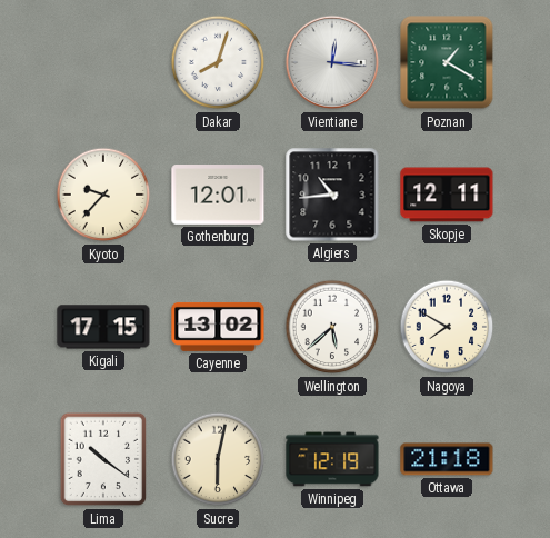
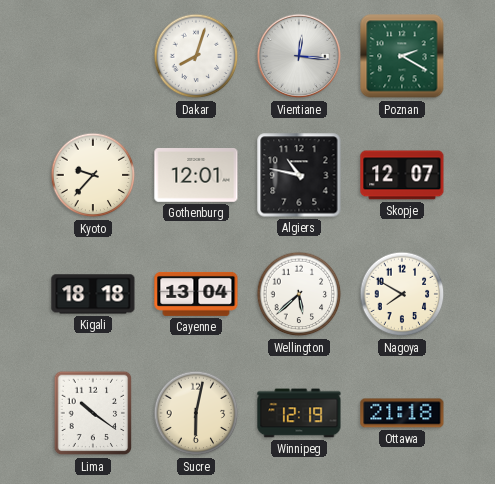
Poznan: 1:20 -> 2:20
Algiers: 10:44 -> 10:47
Skopje: 12:11 -> 12:07
Kigali: 17:15 -> 18:18
Cayenne: 13:02 -> 13:04
